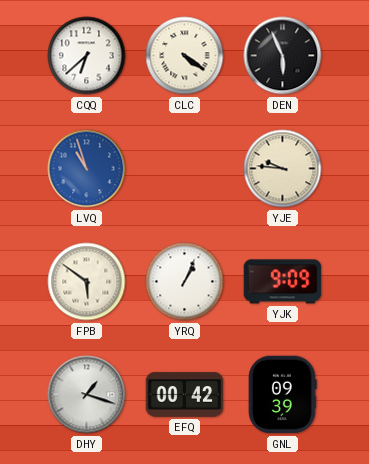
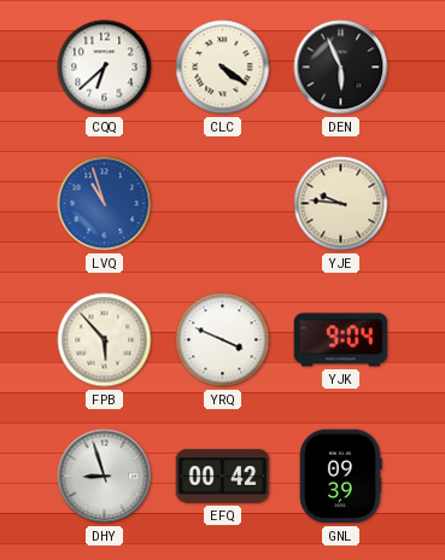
FPB: 5:51 -> 5:53
YRQ: 1:04 -> 3:49
YJK: 9:09 -> 9:04
DHY: 1:18 -> 8:57
